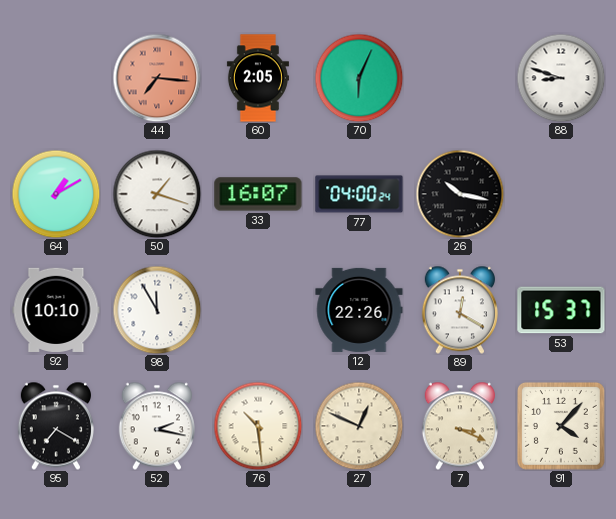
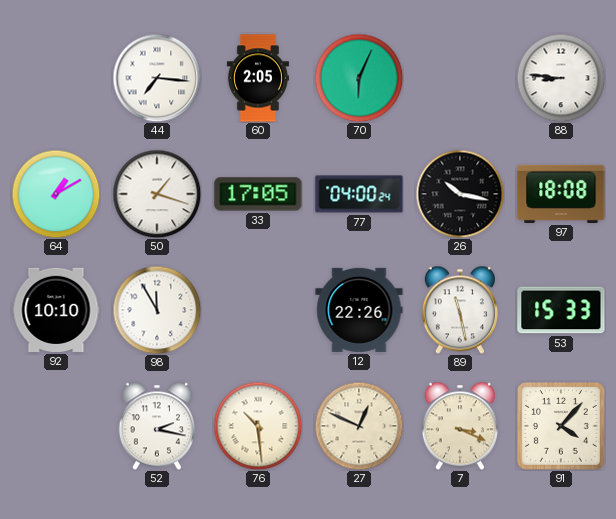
44 dial: salmon -> white
88: 8:48 -> 8:46
33: 16:07 -> 17:05
97: none -> 18:08
89: 12:20 -> 11:28
53: 15:37 -> 15:33
95: 7:20 -> none
